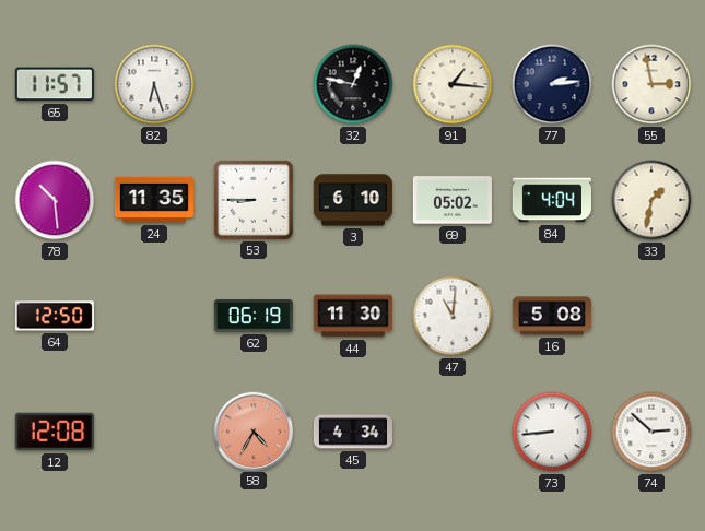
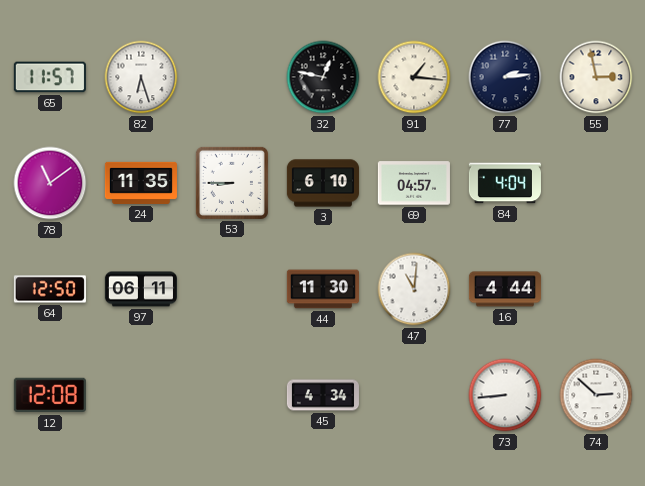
78: 10:29 -> 11:09
69: 05:02 -> 04:57
33: 1:32 -> none
97: none -> 06:11
62: 06:19 -> none
16: 5:08 -> 4:44
58: 4:35 -> none
